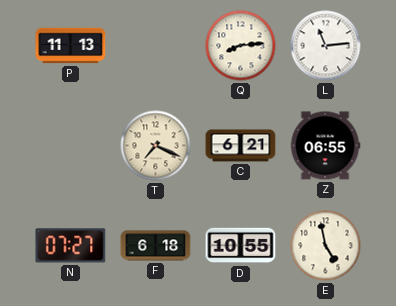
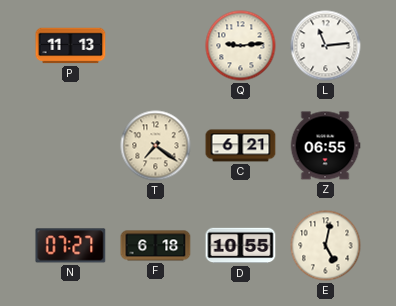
Q: 8:14 -> 9:14
T: 7:19 -> 7:21
E: 4:58 -> 5:02
